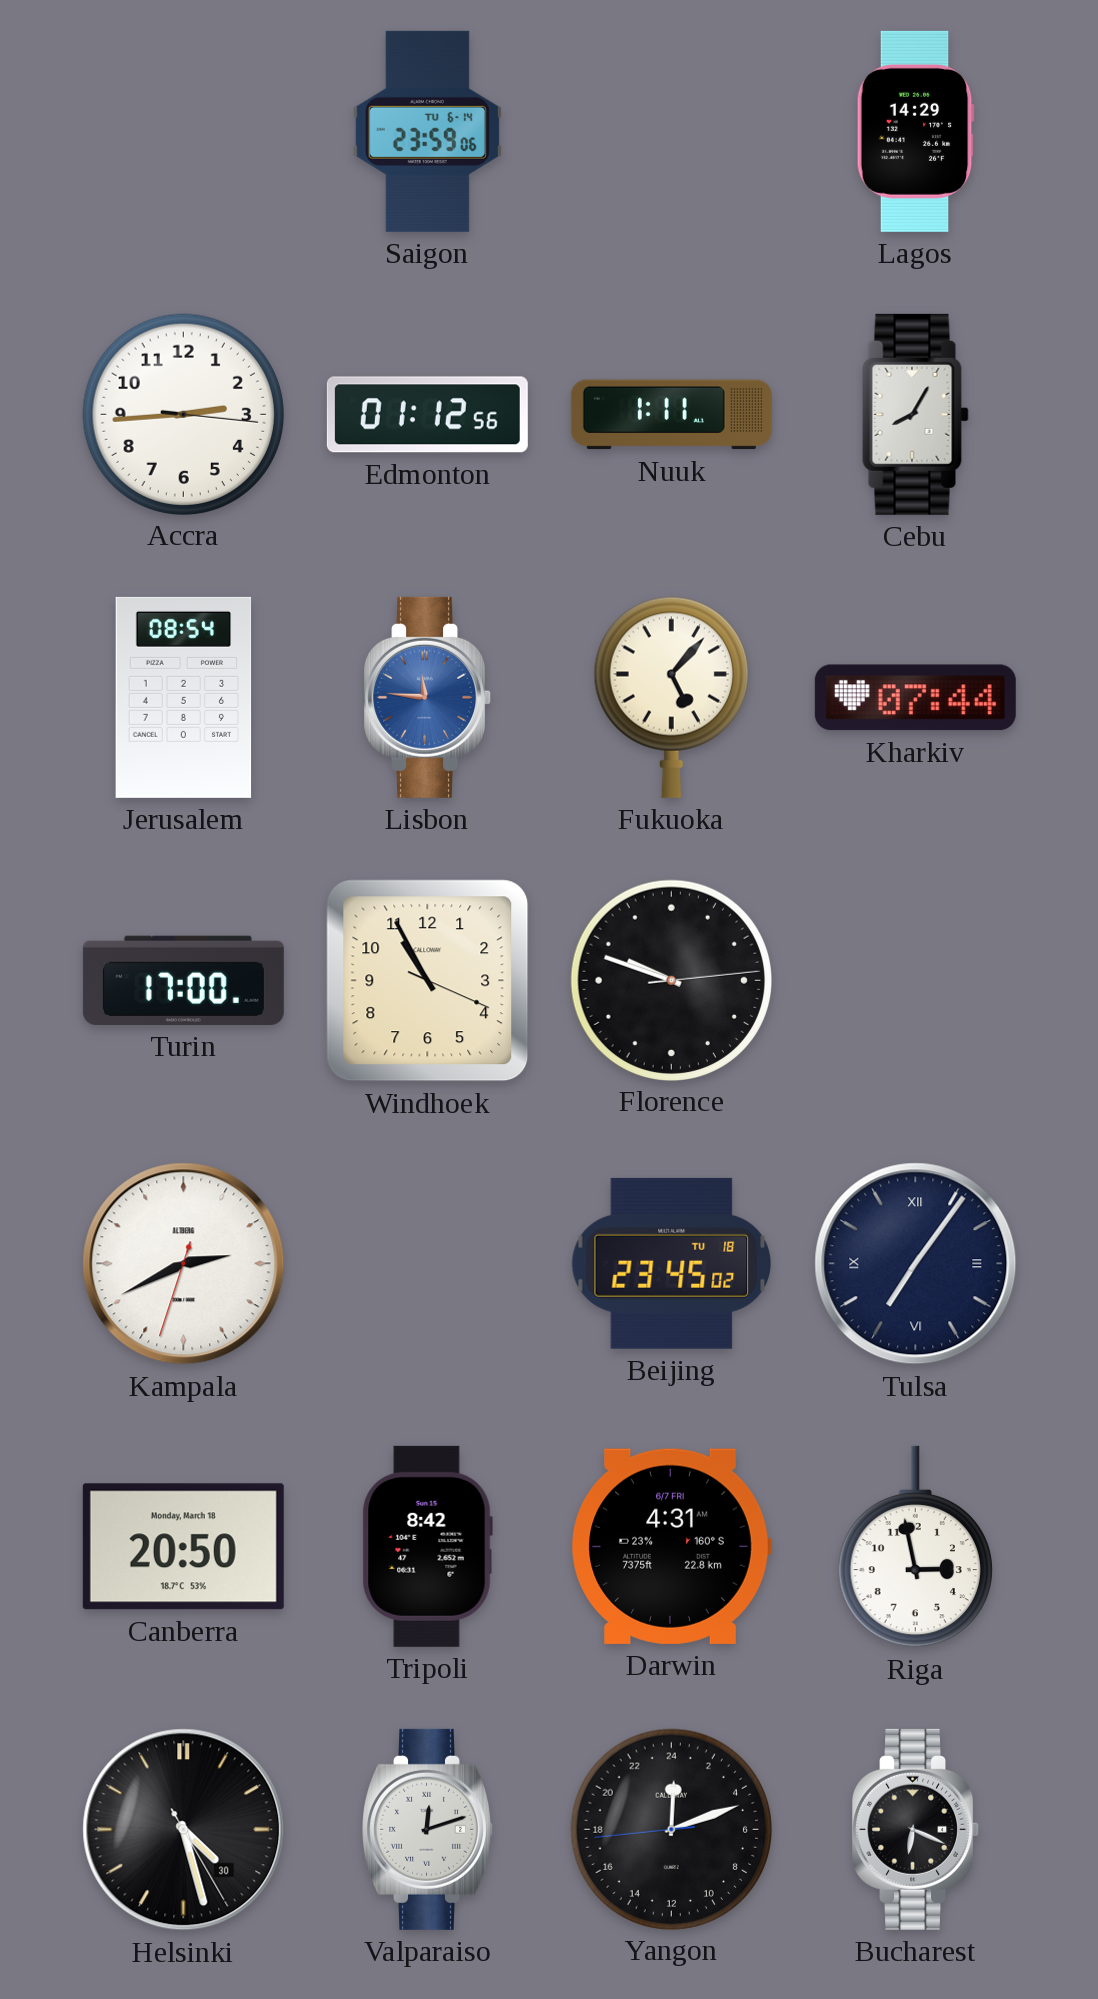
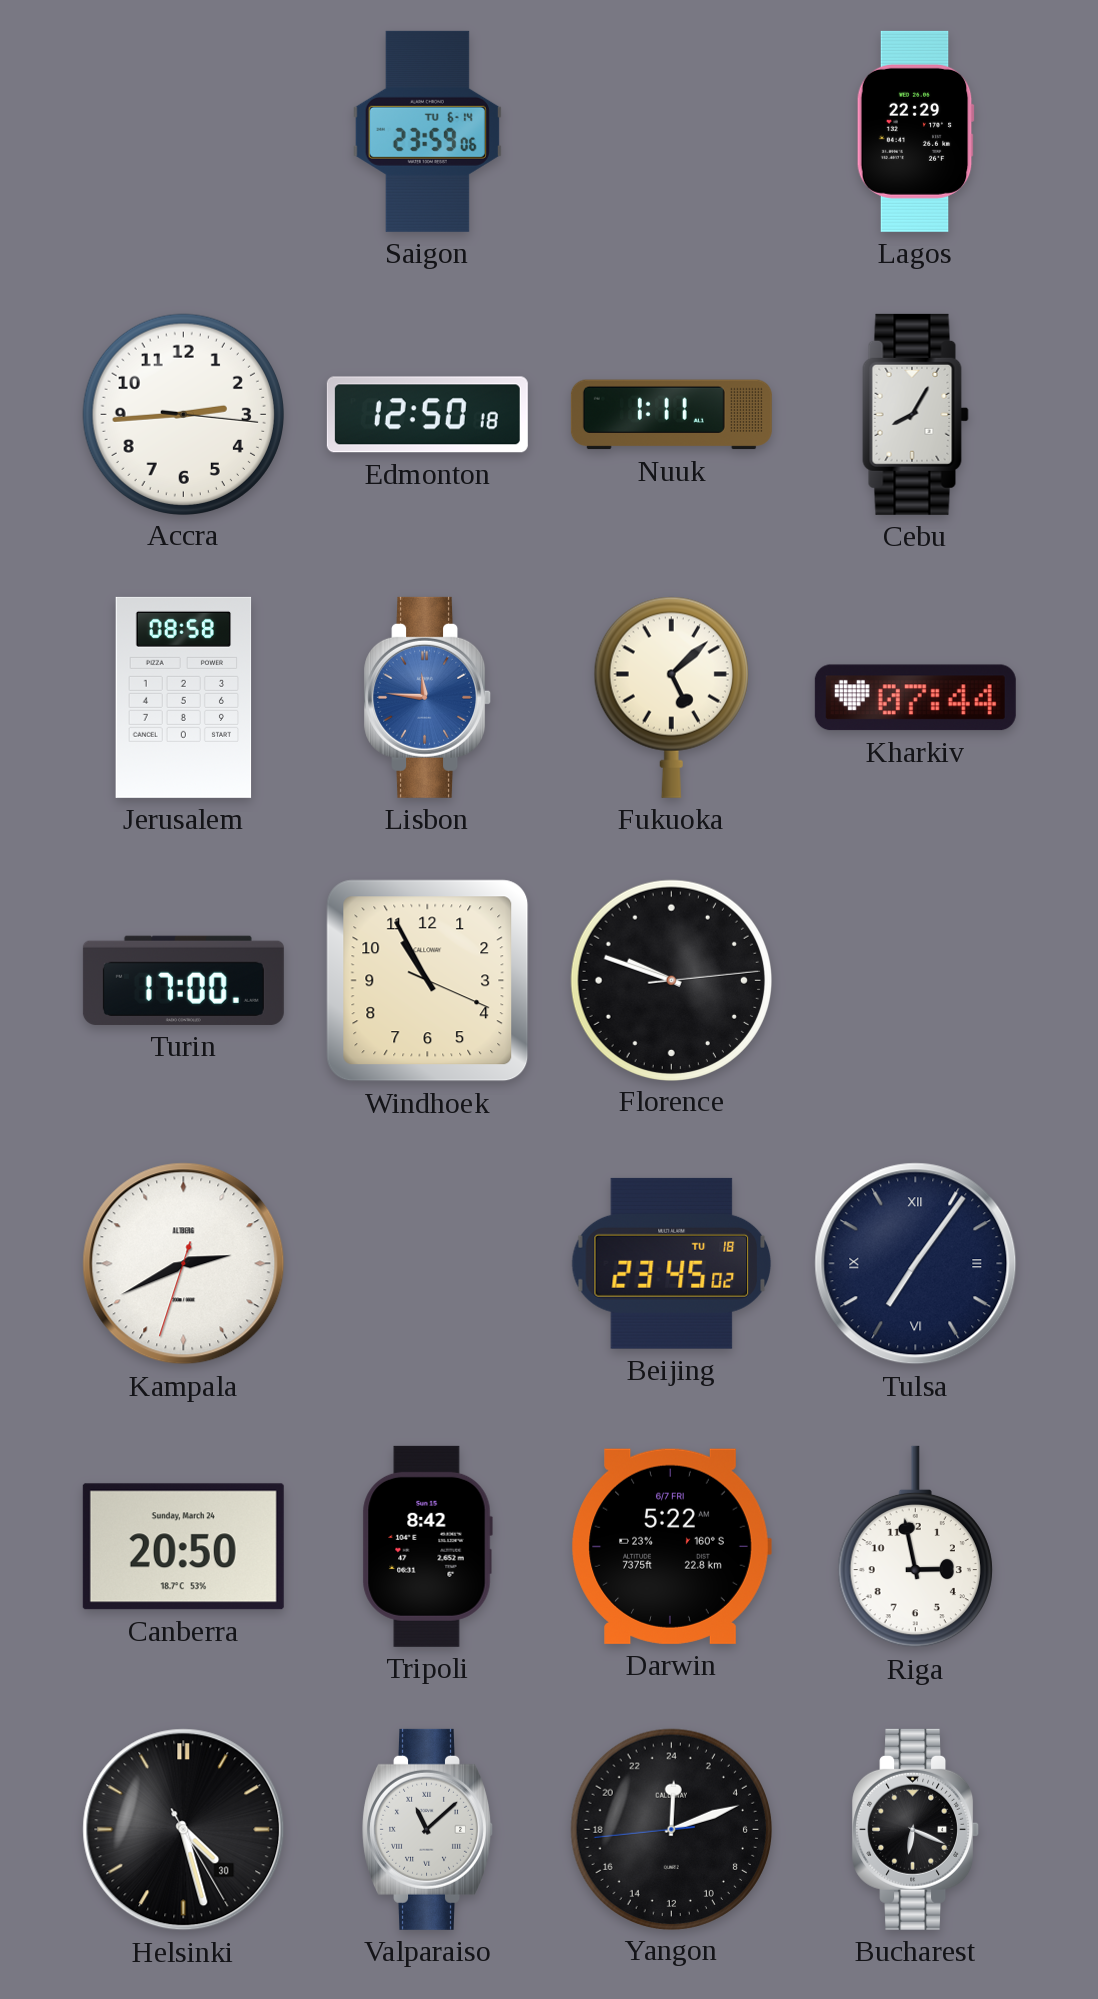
Lagos: 14:29 -> 22:29
Edmonton: 01:12 -> 12:50
Jerusalem: 08:54 -> 08:58
Fukuoka: 5:07 -> 5:08
Canberra date: Monday, March 18 -> Sunday, March 24
Darwin: 4:31 -> 5:22
Valparaiso: 12:12 -> 11:08
